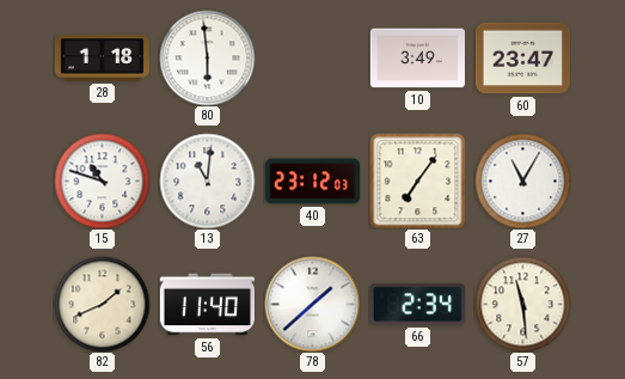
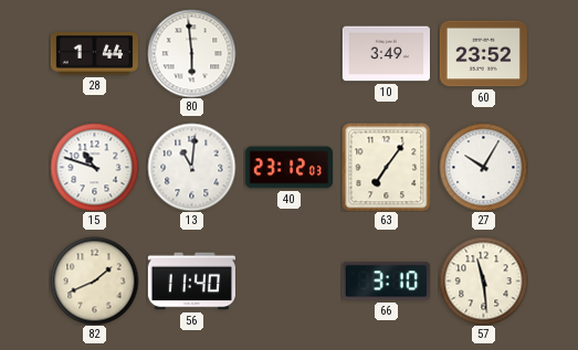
28: 1:18 -> 1:44
60: 23:47 -> 23:52
27: 11:05 -> 10:05
78: 1:38 -> none
66: 2:34 -> 3:10
